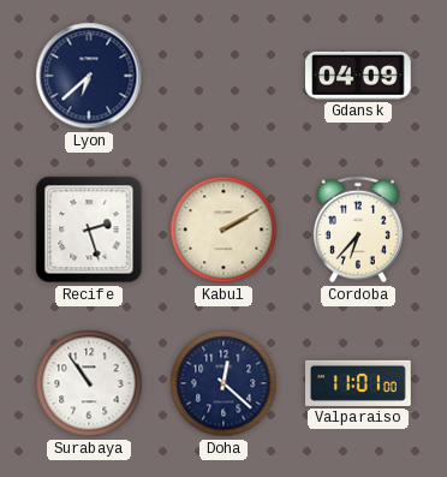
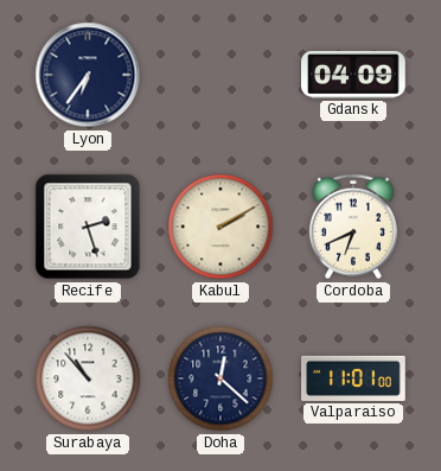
Lyon: 6:38 -> 6:36
Cordoba: 6:37 -> 6:41
Surabaya: 10:54 -> 10:53
